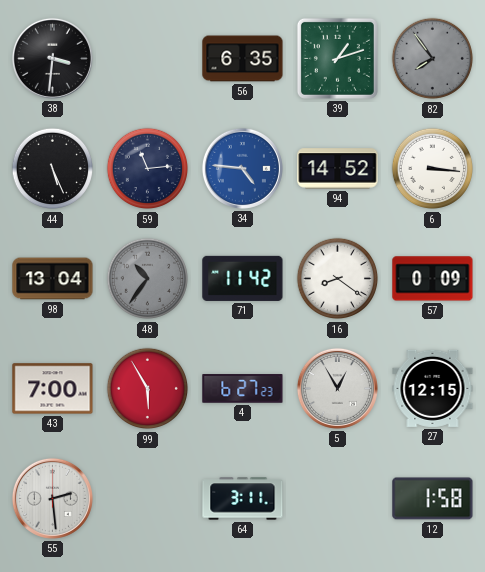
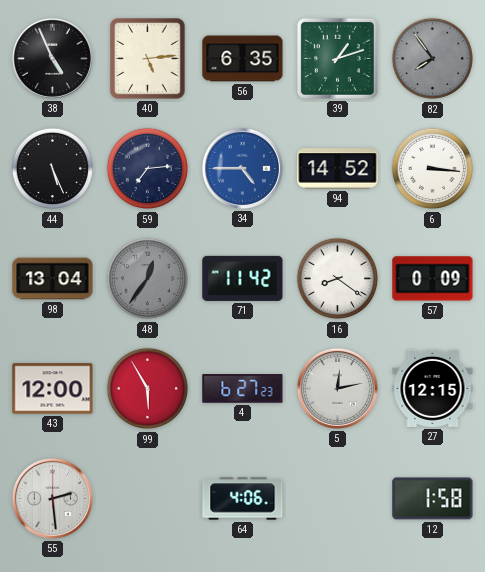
38: 3:31 -> 4:56
40: none -> 5:14
59: 11:14 -> 7:14
34: 4:46 -> 4:45
48: 10:36 -> 12:36
43: 7:00 -> 12:00
5: 12:55 -> 12:13
64: 3:11 -> 4:06
